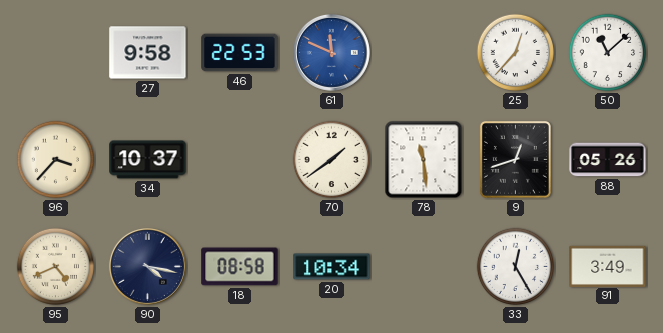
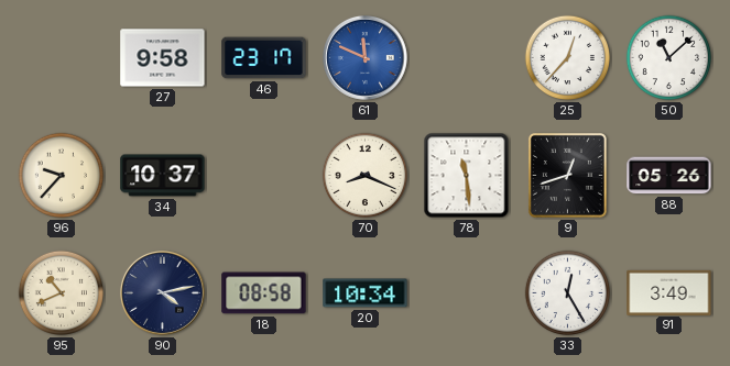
46: 22:53 -> 23:17
96: 3:37 -> 9:37
70: 1:39 -> 8:19
95: 4:41 -> 10:41
90: 4:17 -> 4:13
